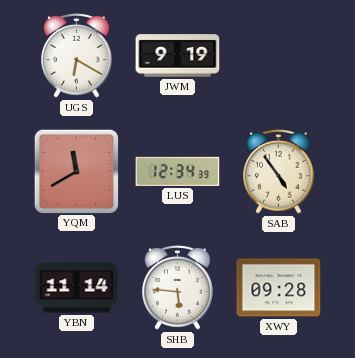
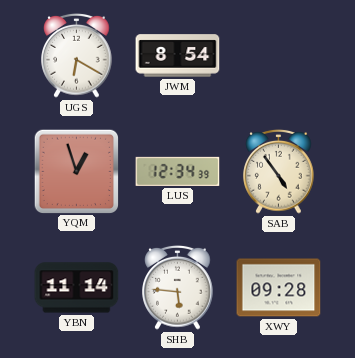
JWM: 9:19 -> 8:54
YQM: 11:40 -> 12:57
